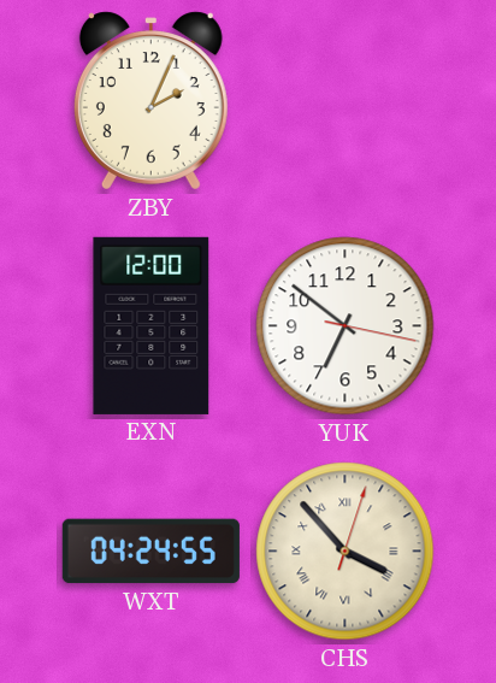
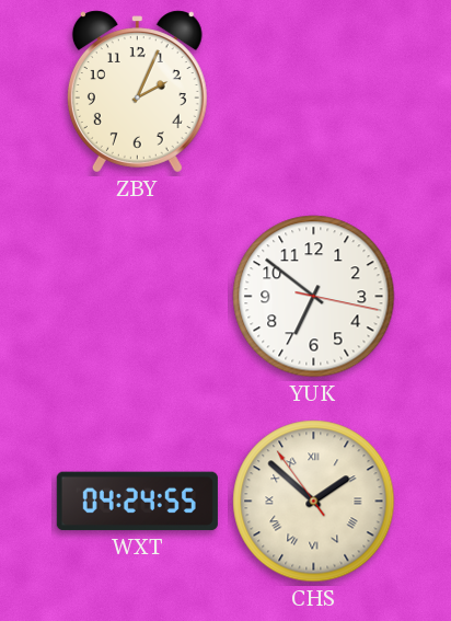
EXN: 12:00 -> none
CHS: 3:53 -> 1:51
